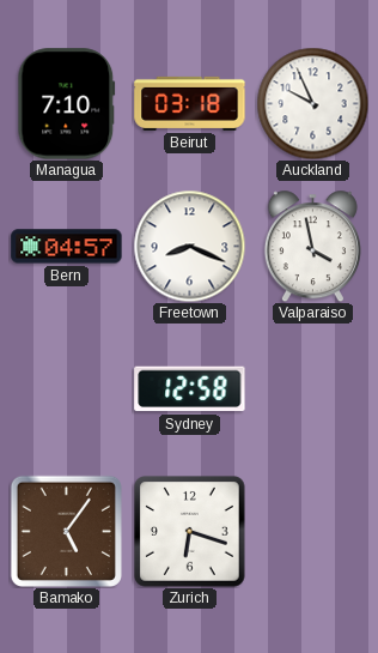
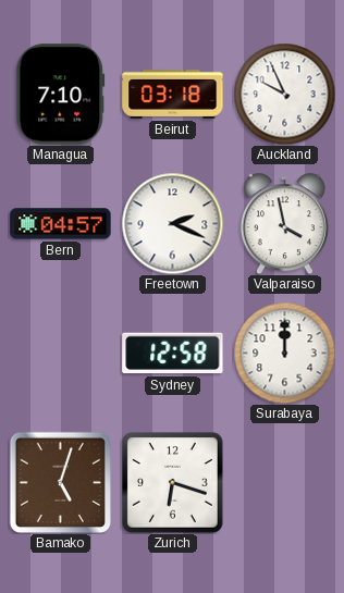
Freetown: 8:19 -> 2:19
Surabaya: none -> 12:00
Bamako: 5:06 -> 5:03
